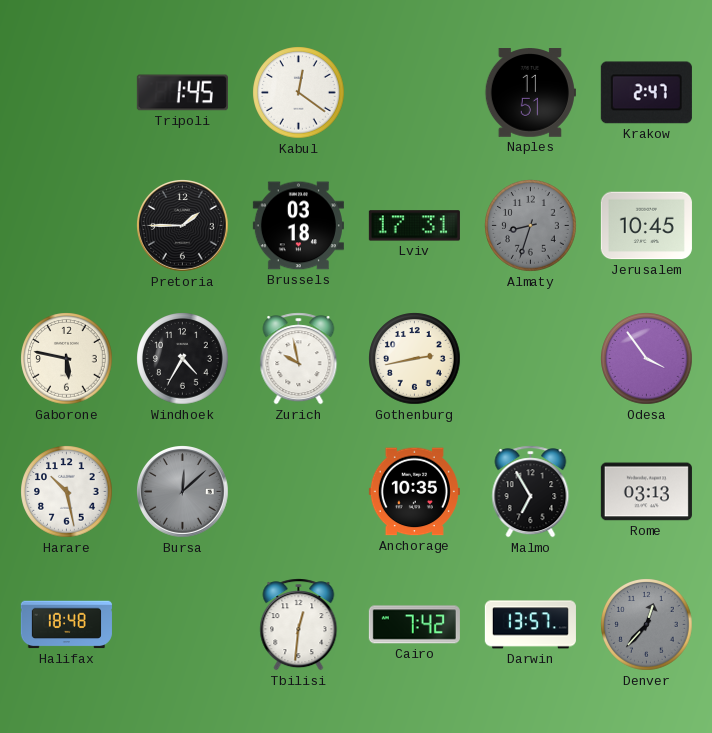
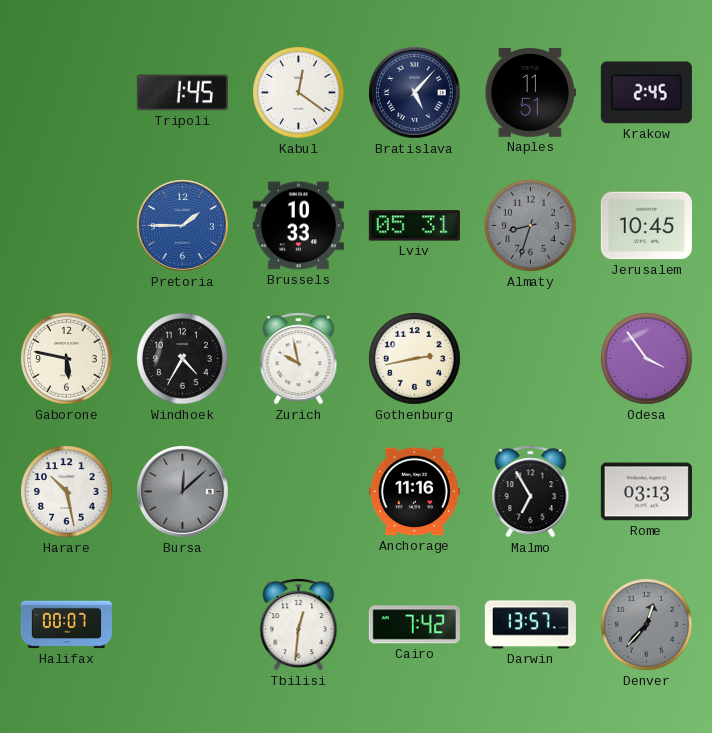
Bratislava: none -> 5:07
Krakow: 2:47 -> 2:45
Pretoria dial: black -> blue
Brussels: 03:18 -> 10:33
Lviv: 17:31 -> 05:31
Anchorage: 10:35 -> 11:16
Halifax: 18:48 -> 00:07
